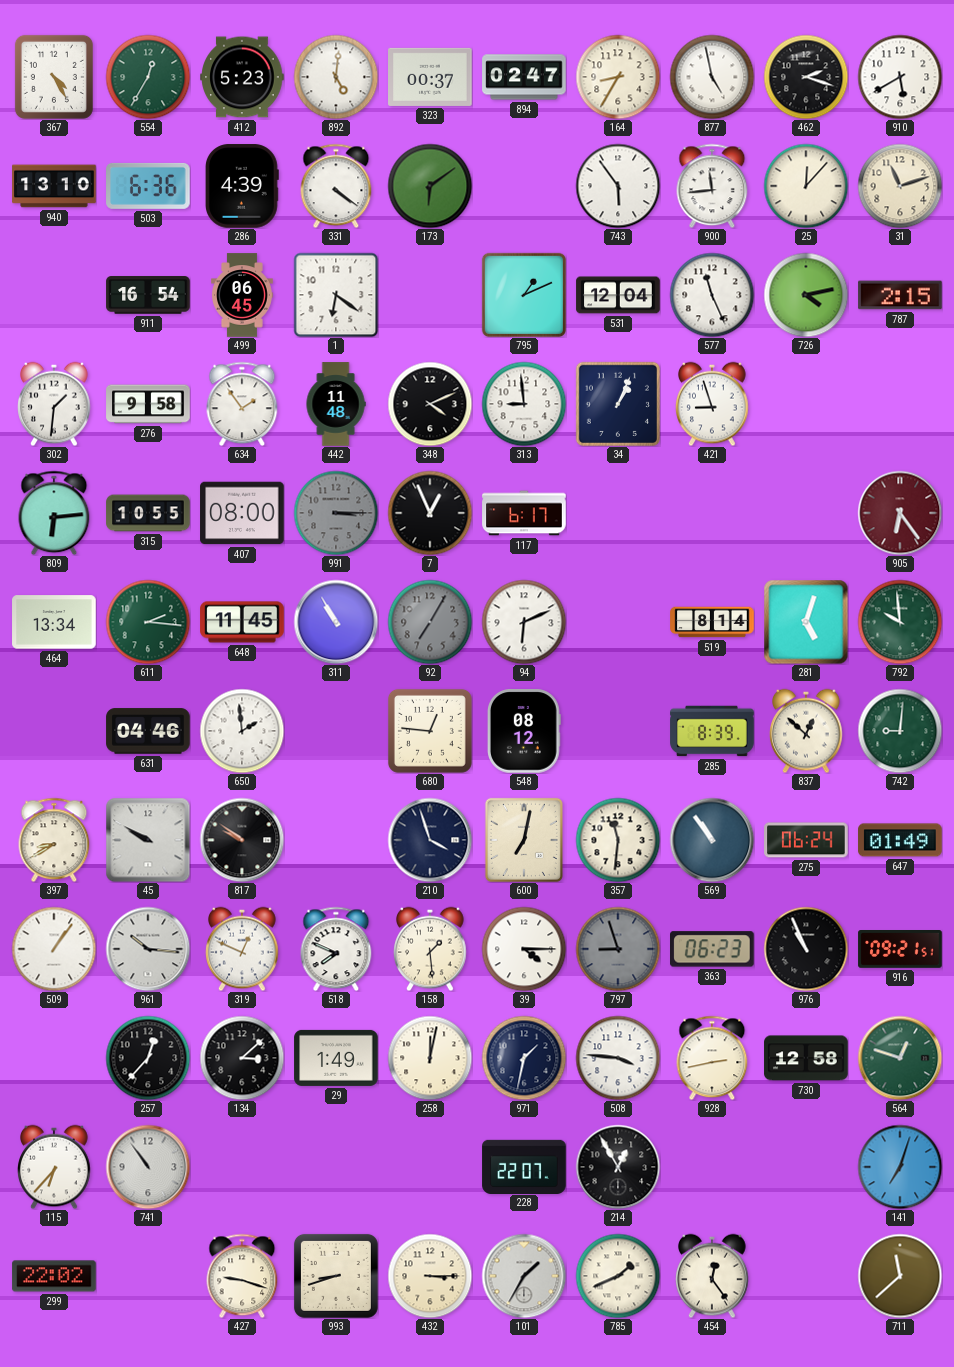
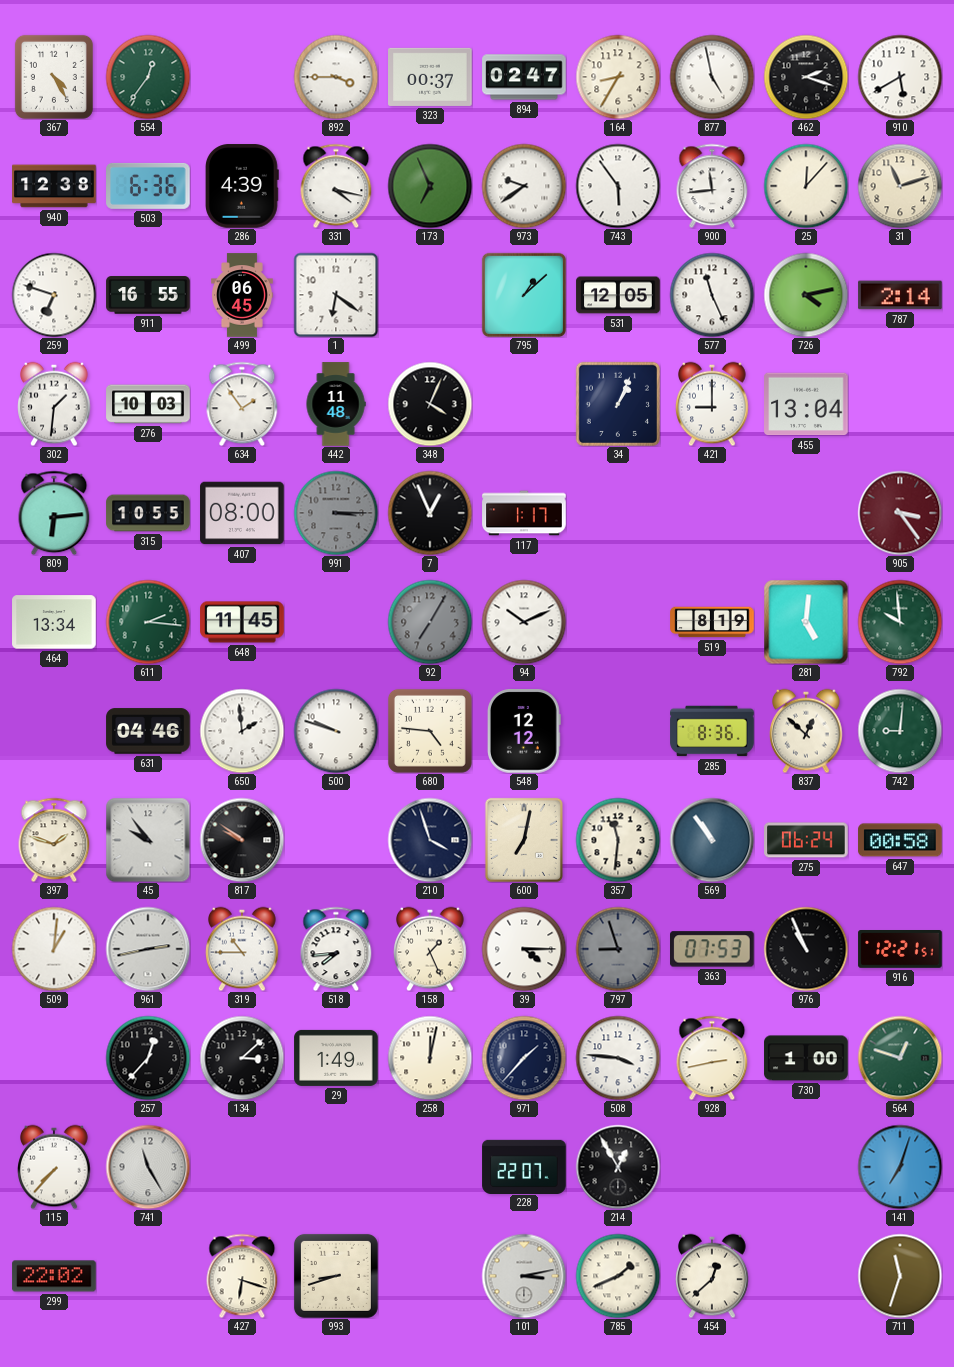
554: 12:35 -> 12:36
412: 5:23 -> none
892: 5:01 -> 3:45
940: 13:10 -> 12:38
331: 4:21 -> 4:17
173: 6:09 -> 6:56
973: none -> 9:39
259: none -> 6:48
911: 16:54 -> 16:55
795: 1:11 -> 1:08
531: 12:04 -> 12:05
787: 2:15 -> 2:14
276: 9:58 -> 10:03
348: 4:11 -> 4:04
313: 8:59 -> none
421: 8:57 -> 9:00
455: none -> 13:04
117: 6:17 -> 1:17
905: 6:24 -> 3:24
311: 10:55 -> none
94: 6:11 -> 10:11
519: 8:14 -> 8:19
281: 5:03 -> 5:01
500: none -> 9:48
680: 12:46 -> 4:46
548: 08:12 -> 12:12
285: 8:39 -> 8:36
397: 8:40 -> 1:48
45: 9:50 -> 9:54
647: 01:49 -> 00:58
509: 1:06 -> 1:01
961: 10:16 -> 2:43
319: 12:49 -> 10:45
518: 7:49 -> 7:44
158: 1:29 -> 1:26
363: 06:23 -> 07:53
916: 09:21 -> 12:21
971: 1:32 -> 1:37
730: 12:58 -> 1:00
115: 6:37 -> 7:37
741: 10:54 -> 11:25
427: 9:18 -> 6:18
432: 3:15 -> none
101: 1:35 -> 3:13
454: 12:24 -> 12:38
711: 11:38 -> 11:33
